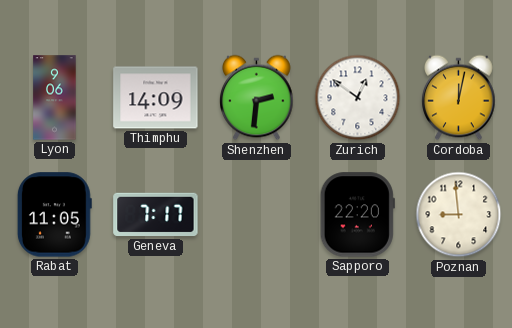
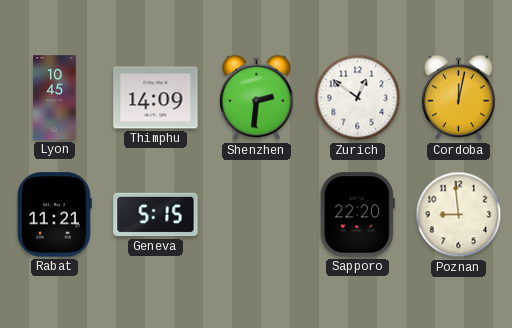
Lyon: 9:06 -> 10:45
Rabat: 11:05 -> 11:21
Geneva: 7:17 -> 5:15
